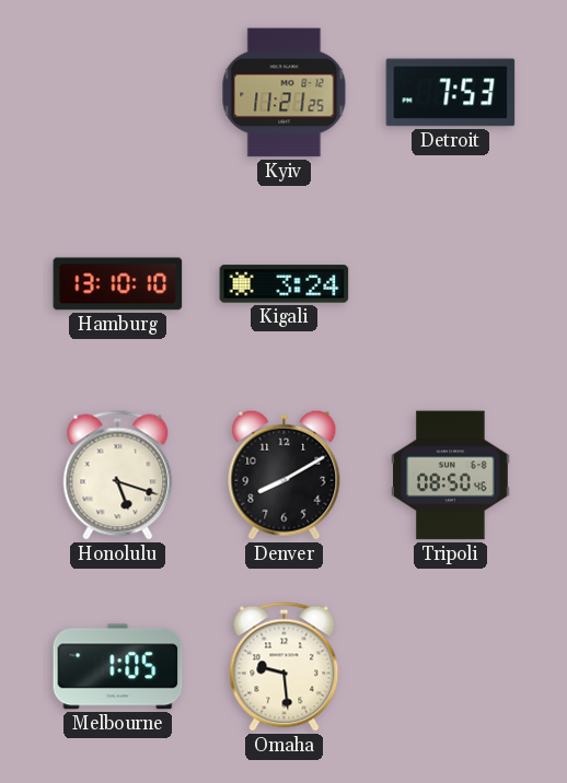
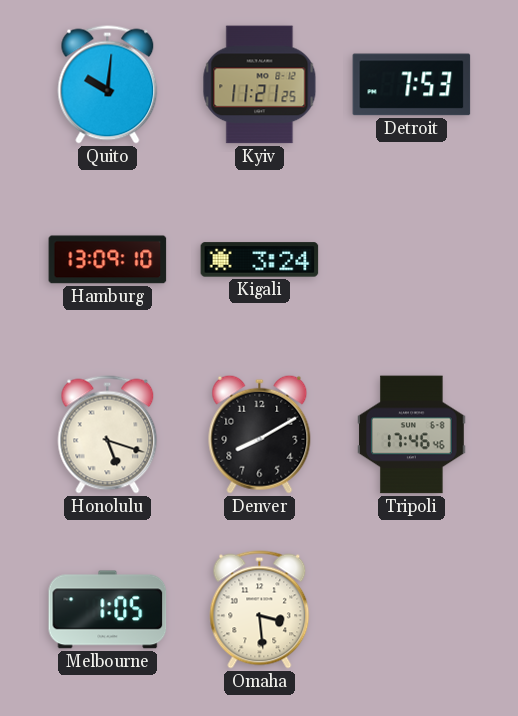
Quito: none -> 10:01
Hamburg: 13:10 -> 13:09
Tripoli: 08:50 -> 17:46
Omaha: 9:29 -> 3:29
